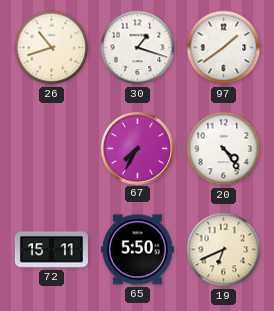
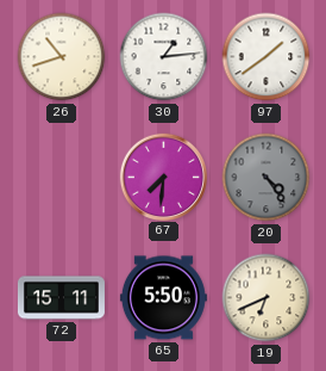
30: 1:18 -> 1:14
67: 7:35 -> 7:31
20 dial: white -> grey
